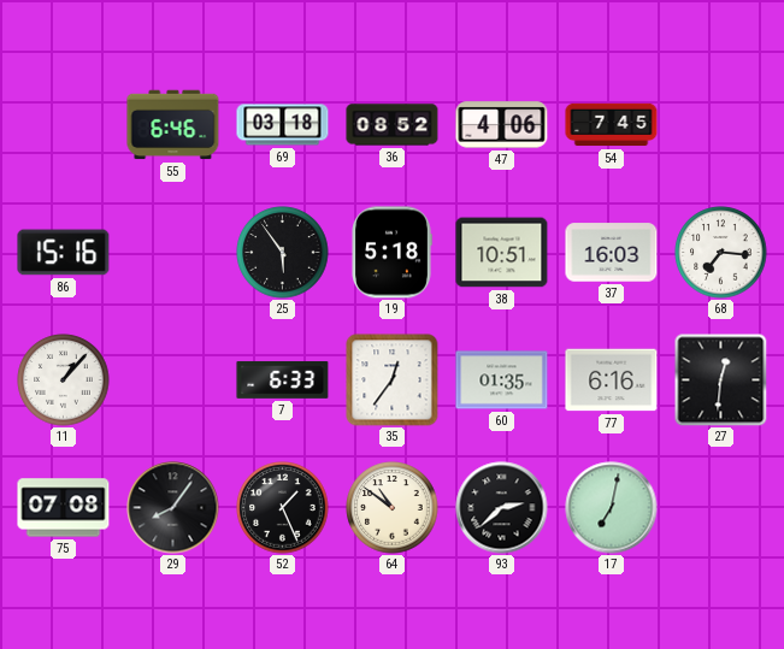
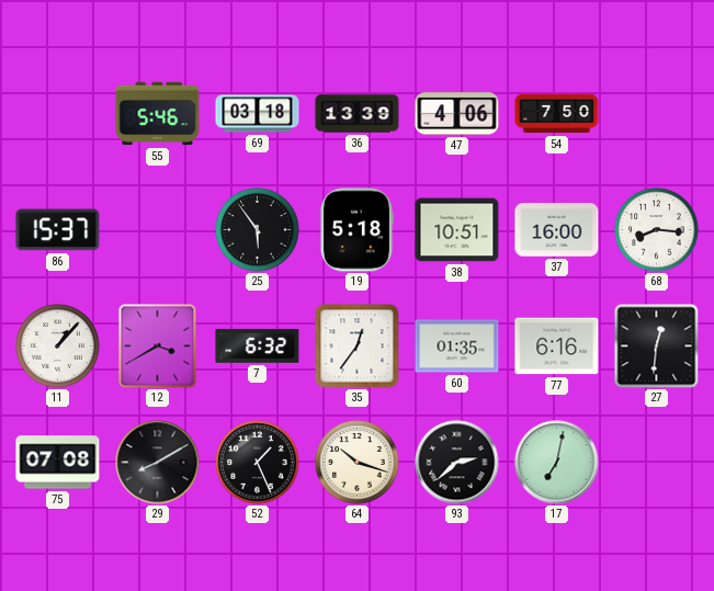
55: 6:46 -> 5:46
36: 08:52 -> 13:39
54: 7:45 -> 7:50
86: 15:16 -> 15:37
37: 16:03 -> 16:00
68: 7:16 -> 8:16
12: none -> 3:40
7: 6:33 -> 6:32
29: 8:06 -> 8:10
64: 10:51 -> 10:18
